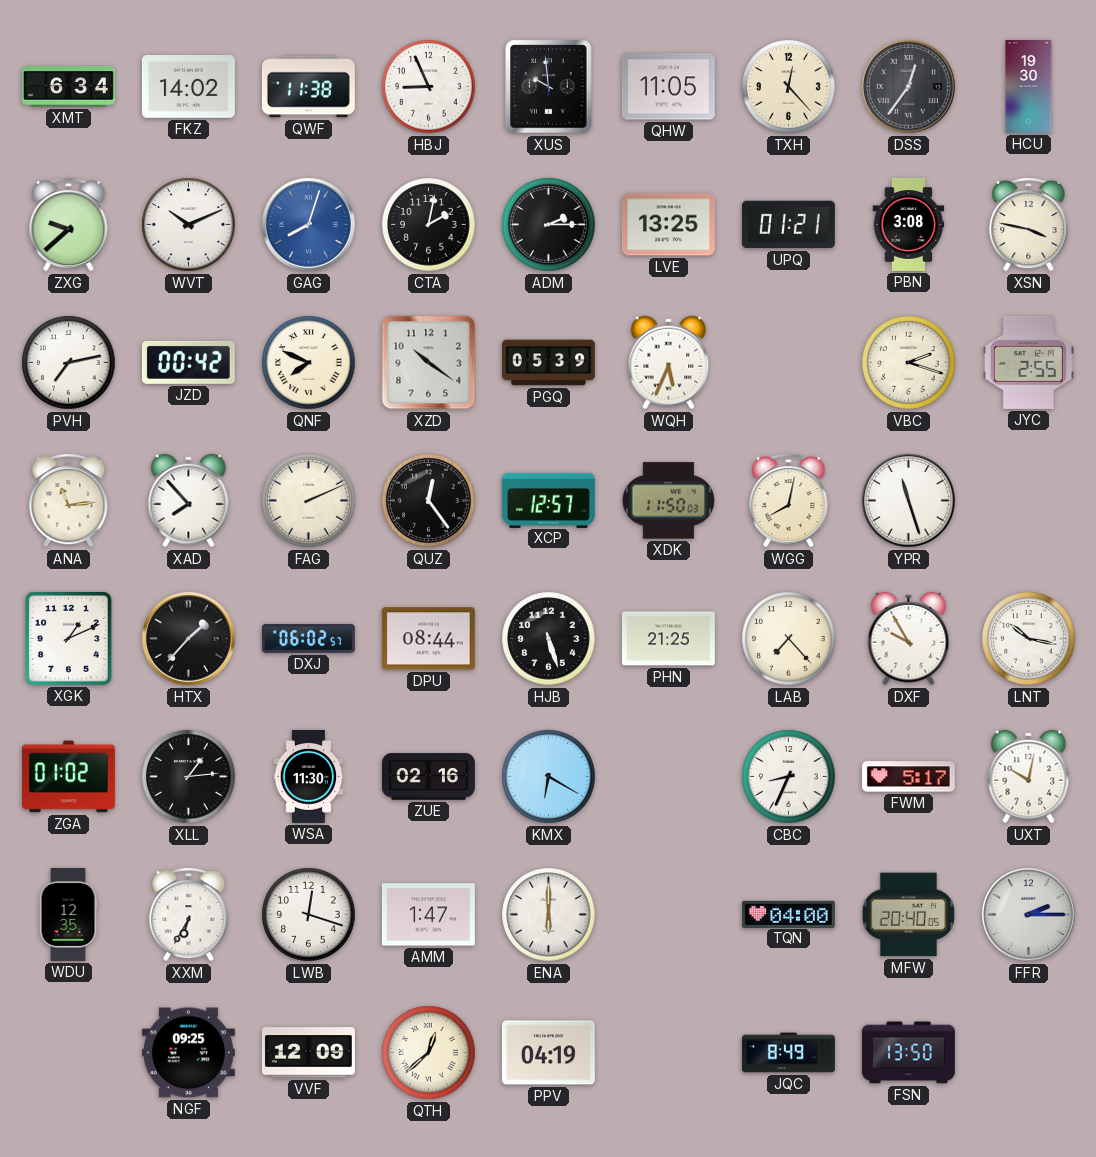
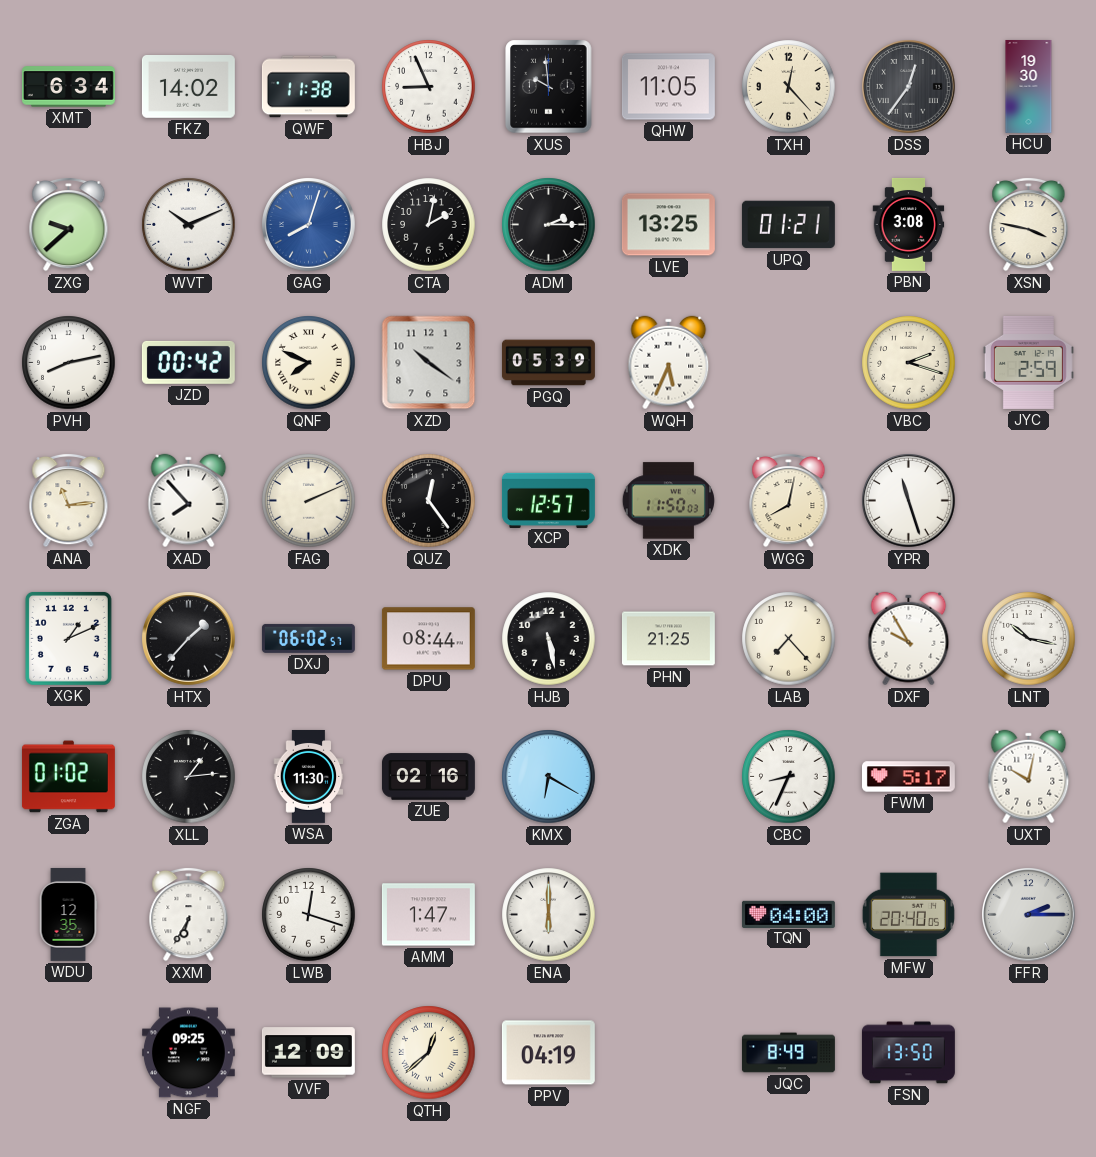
PVH: 7:13 -> 8:13
JYC: 2:55 -> 2:59
HJB: 5:27 -> 5:28
